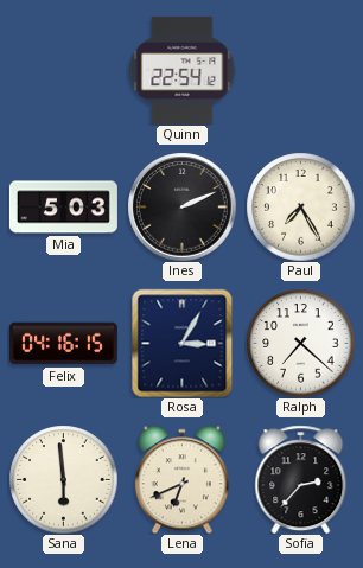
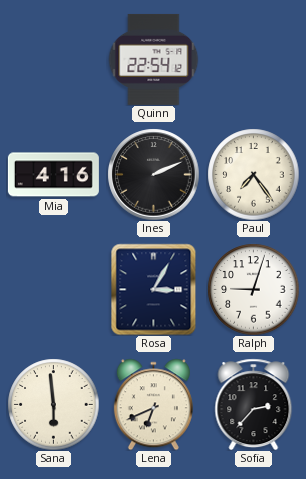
Mia: 5:03 -> 4:16
Paul: 7:25 -> 7:24
Felix: 04:16 -> none
Ralph: 7:22 -> 9:03
